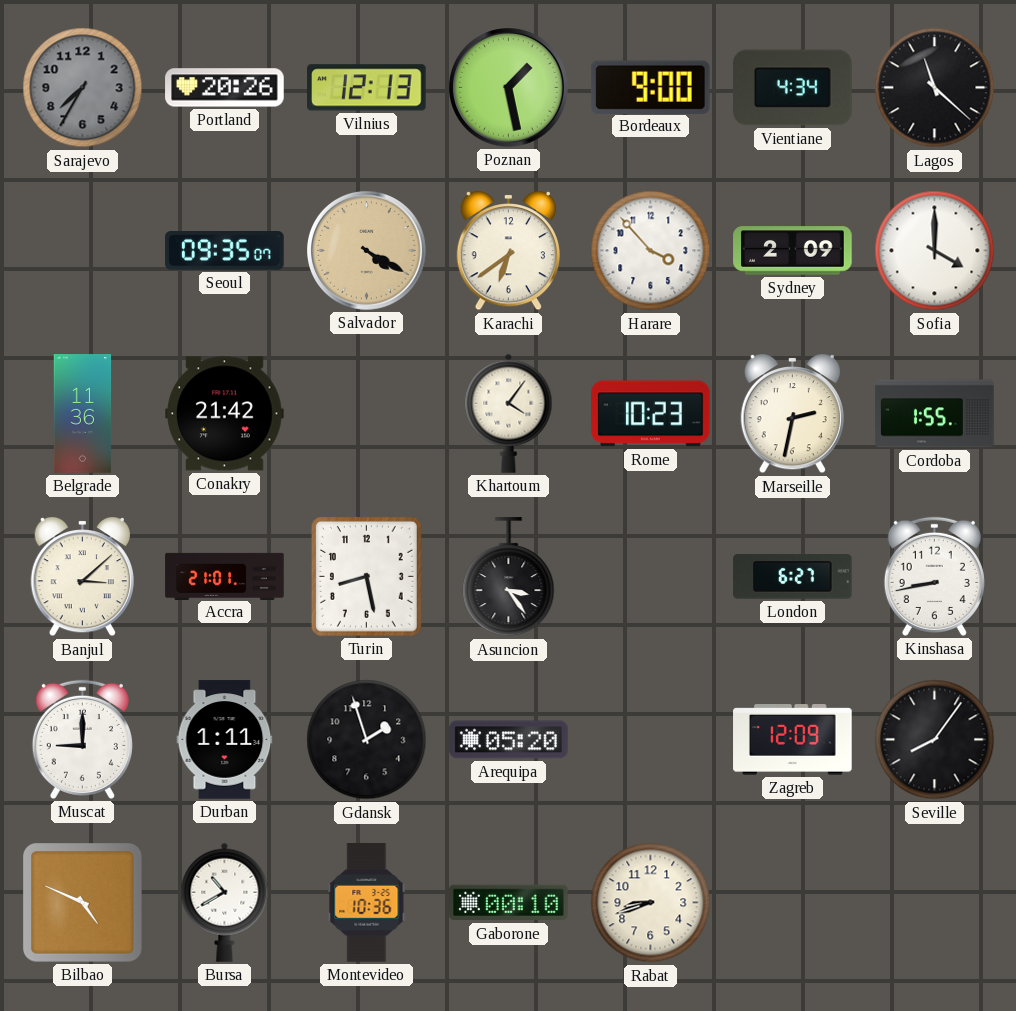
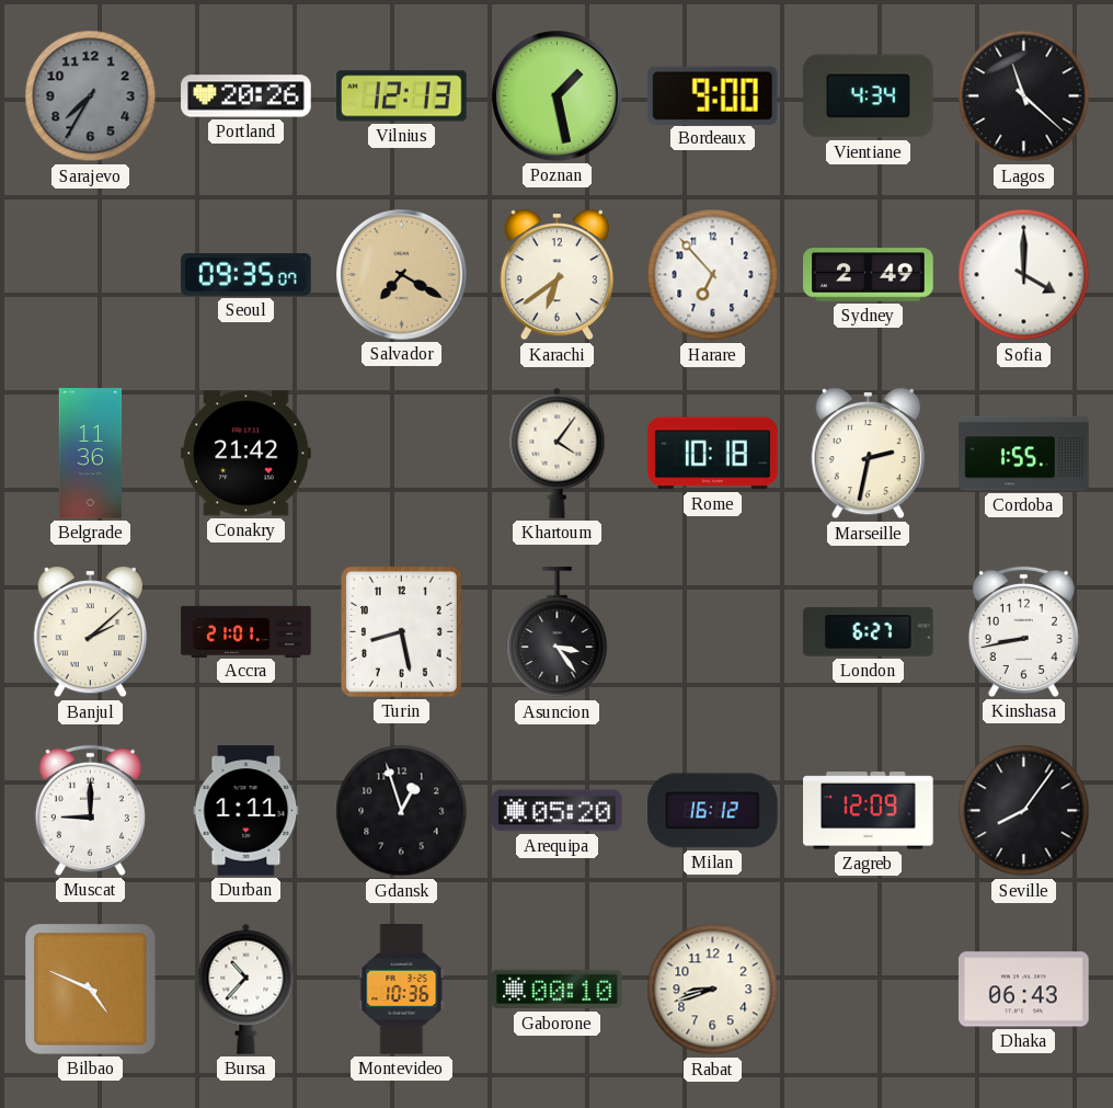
Salvador: 4:20 -> 7:20
Harare: 3:53 -> 6:53
Sydney: 2:09 -> 2:49
Rome: 10:23 -> 10:18
Banjul: 3:08 -> 2:08
Gdansk: 1:57 -> 12:57
Milan: none -> 16:12
Bursa: 10:40 -> 10:37
Dhaka: none -> 06:43
